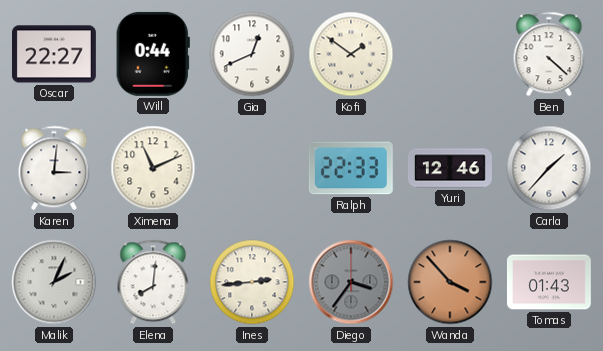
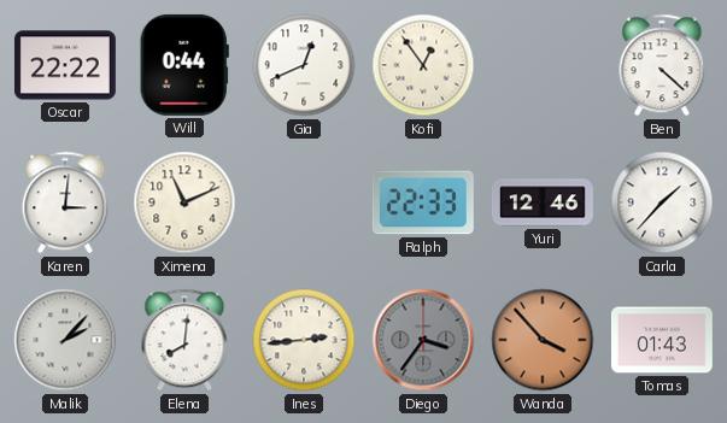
Oscar: 22:27 -> 22:22
Kofi: 1:51 -> 12:54
Malik: 2:04 -> 2:07
